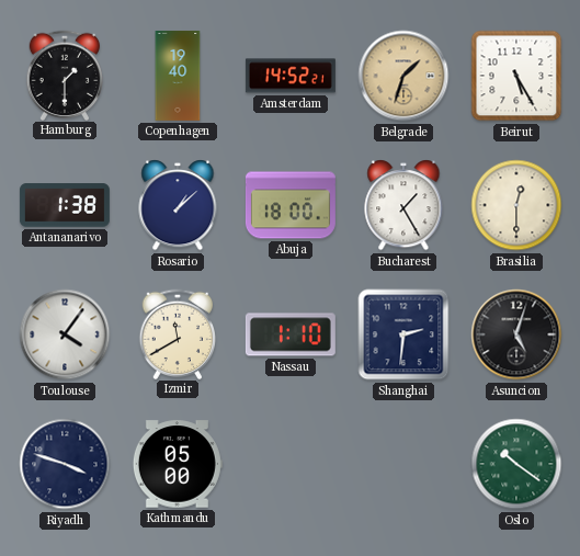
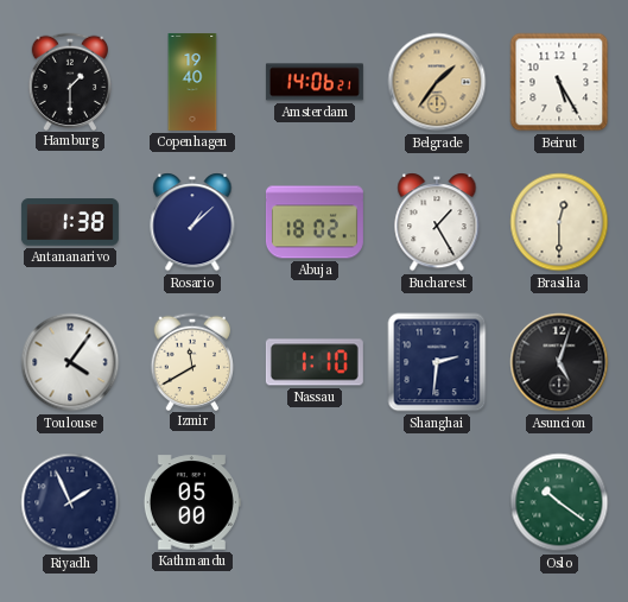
Amsterdam: 14:52 -> 14:06
Belgrade: 1:33 -> 1:36
Abuja: 18:00 -> 18:02
Riyadh: 3:48 -> 1:56
